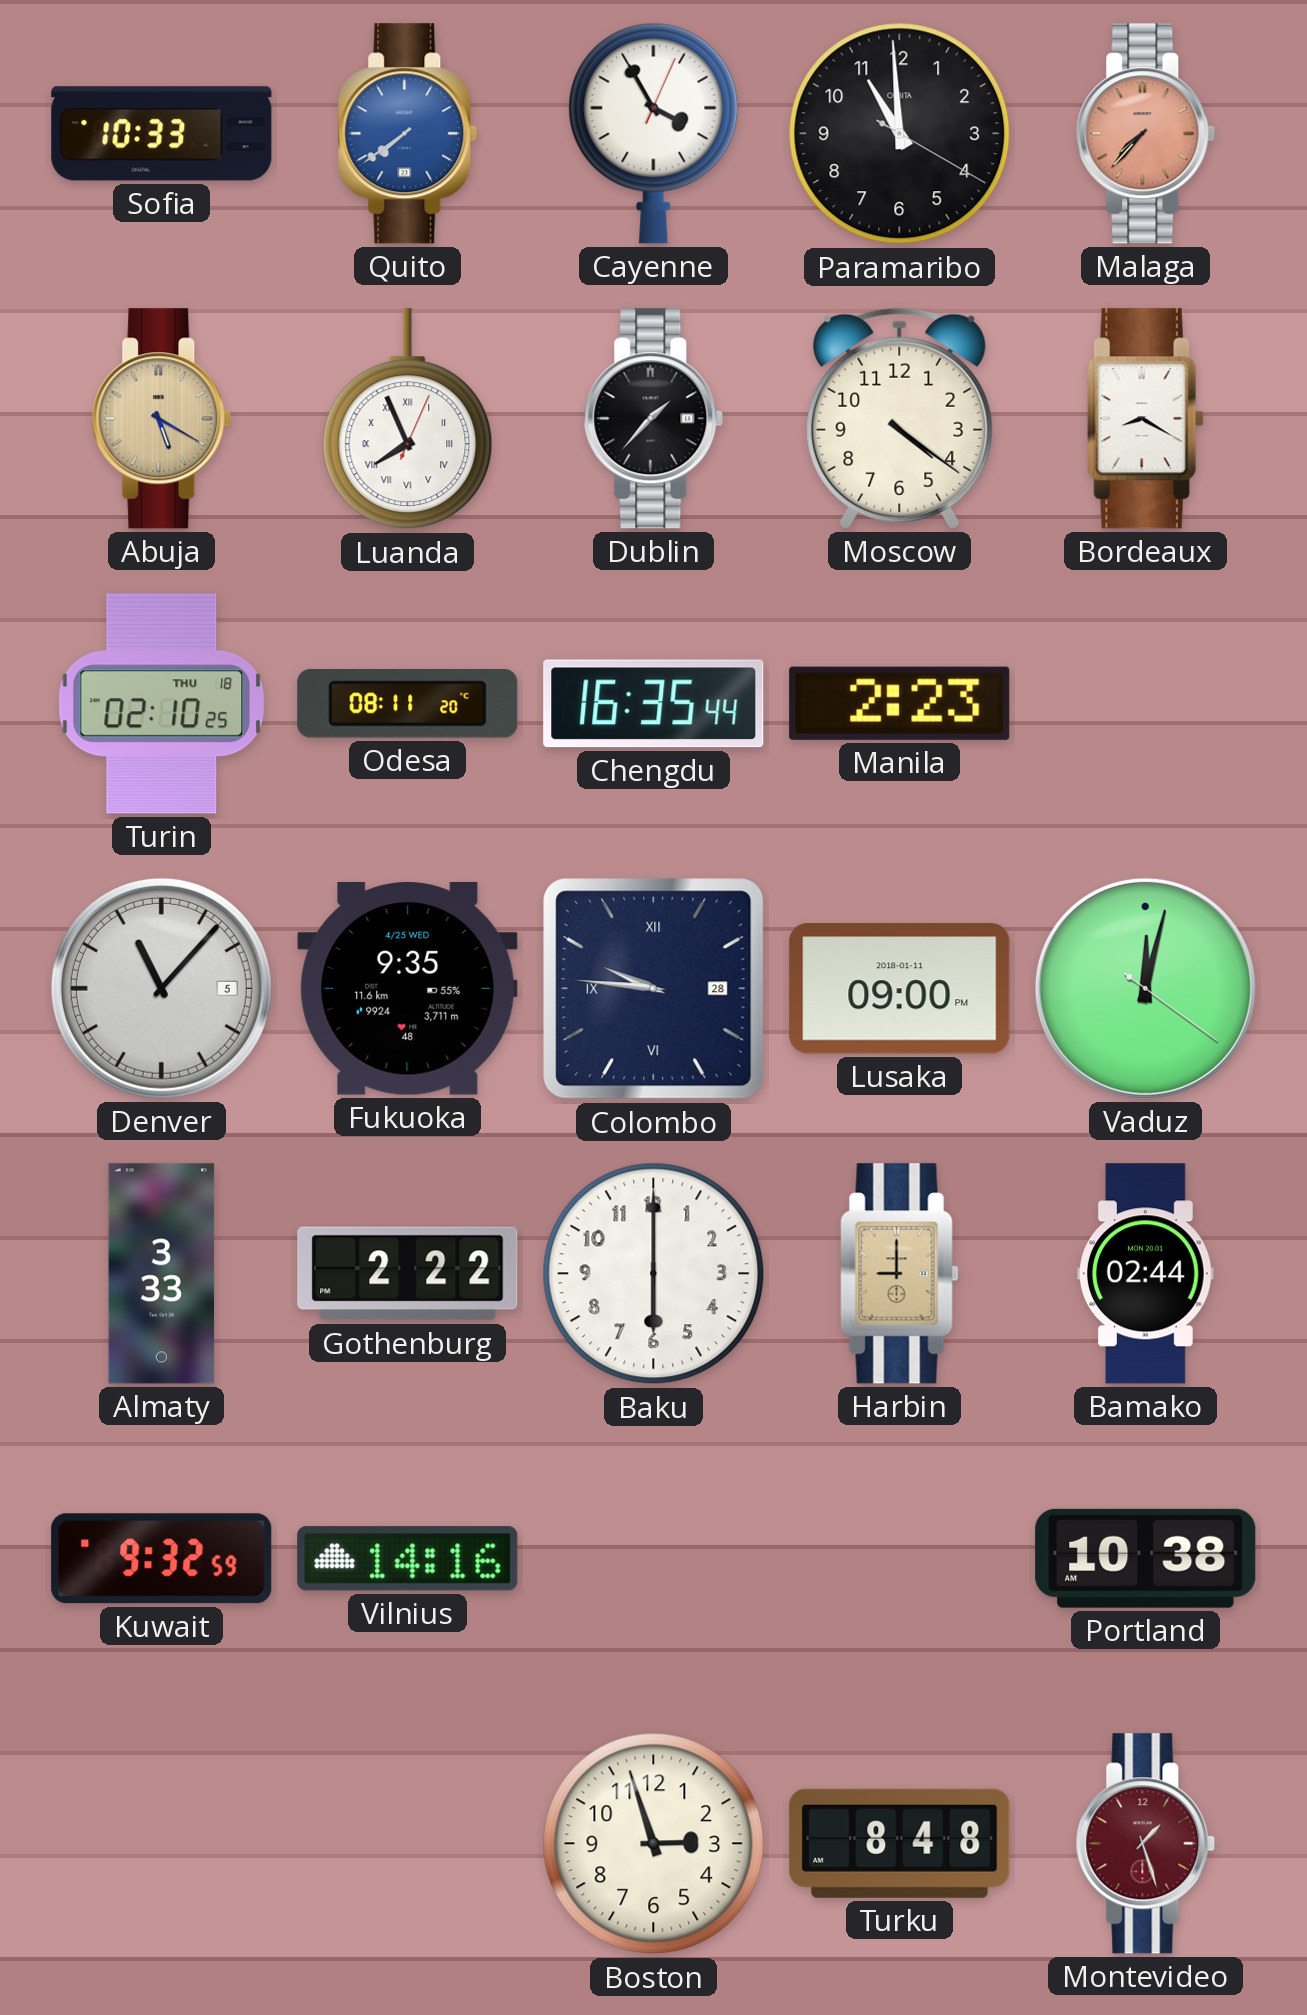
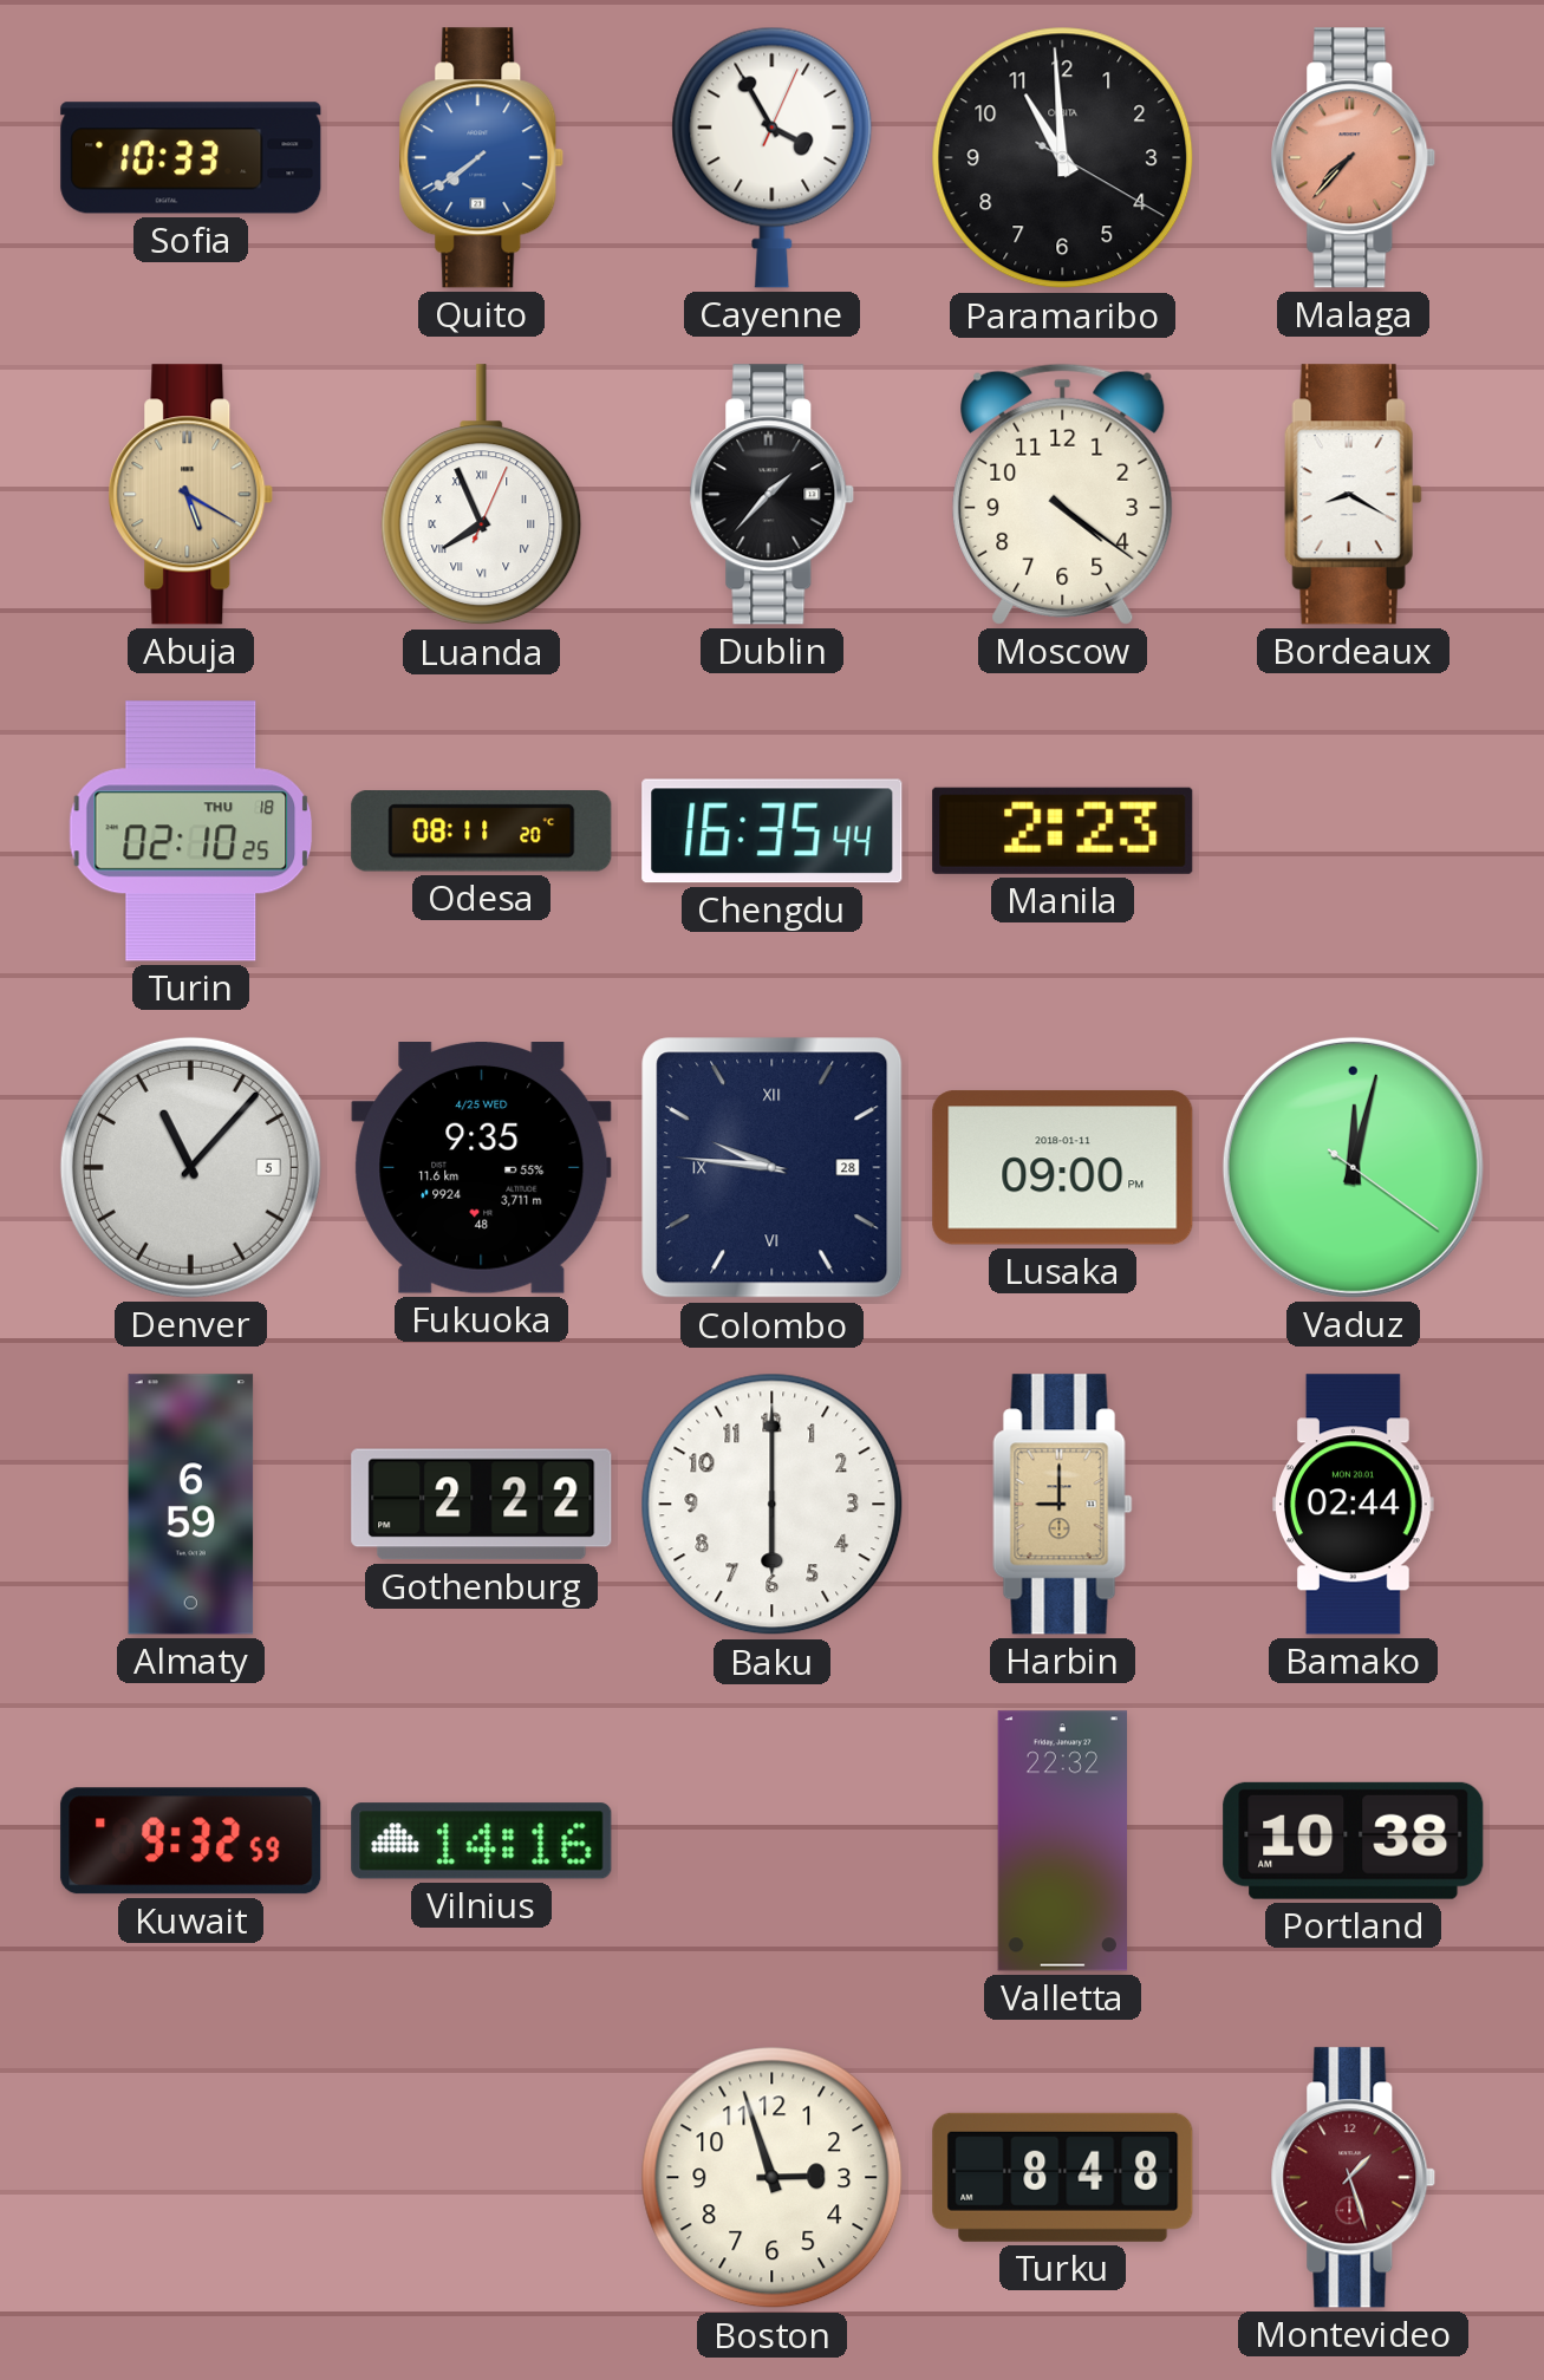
Almaty: 3:33 -> 6:59
Valletta: none -> 22:32
